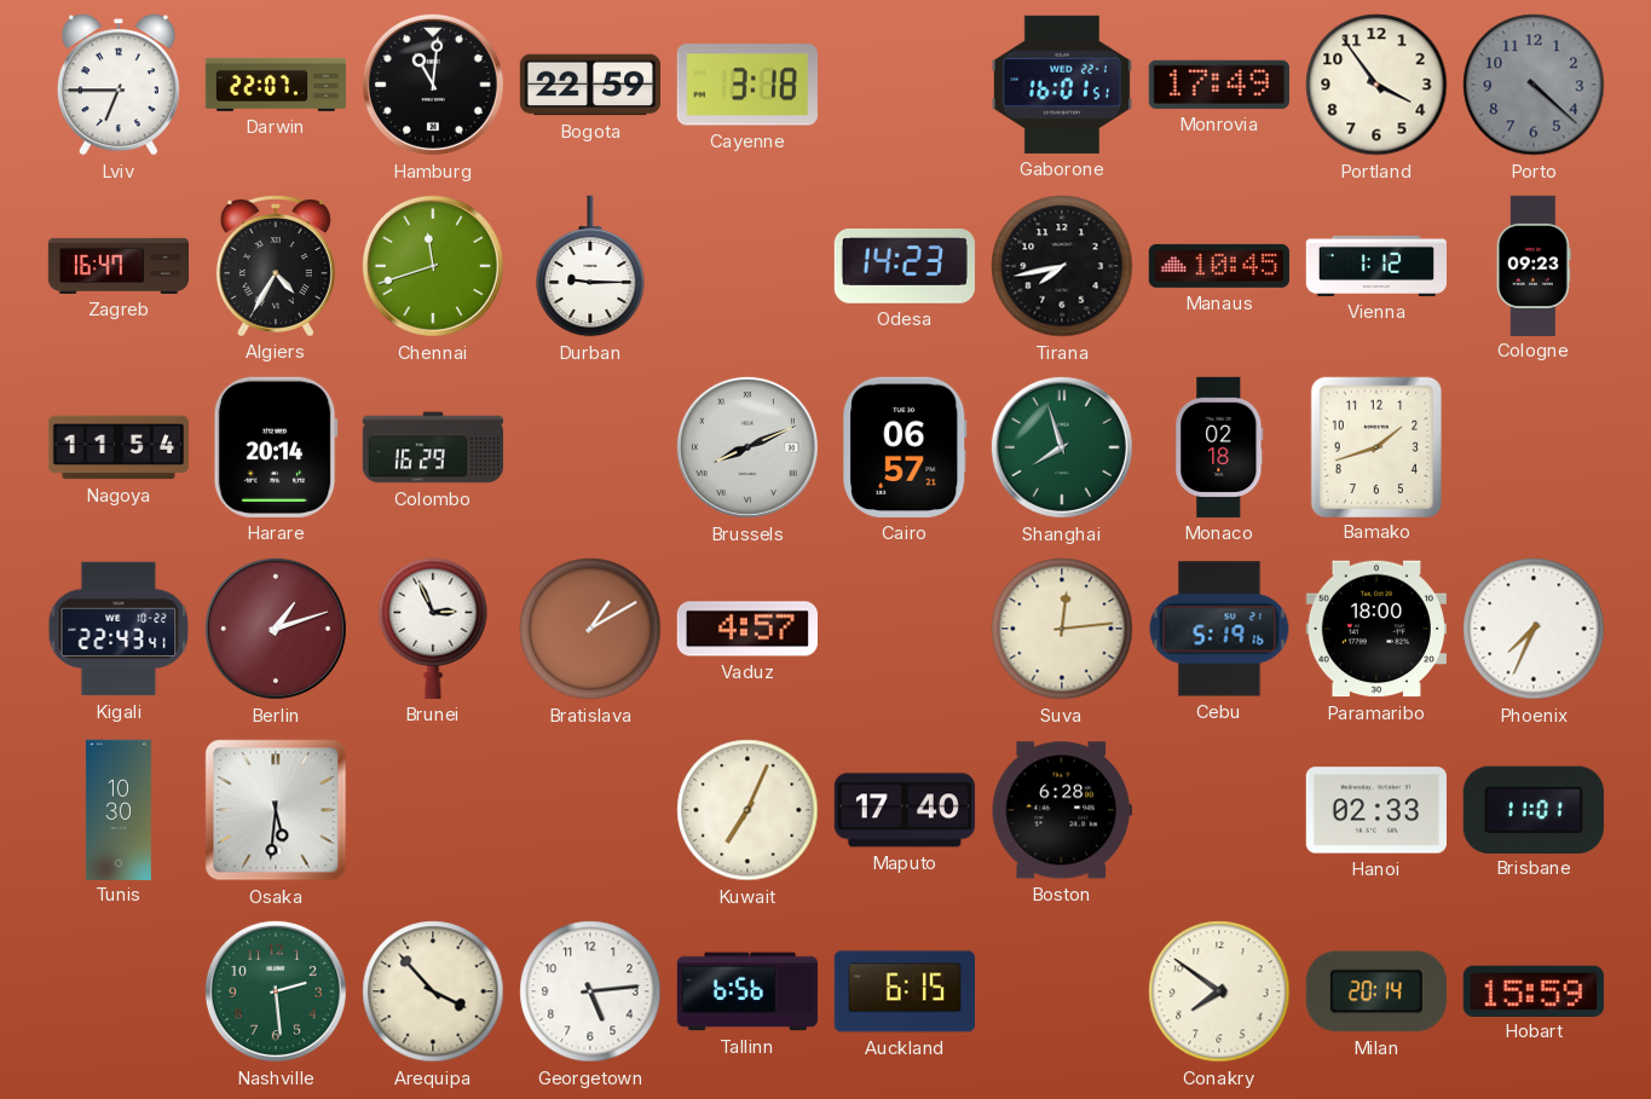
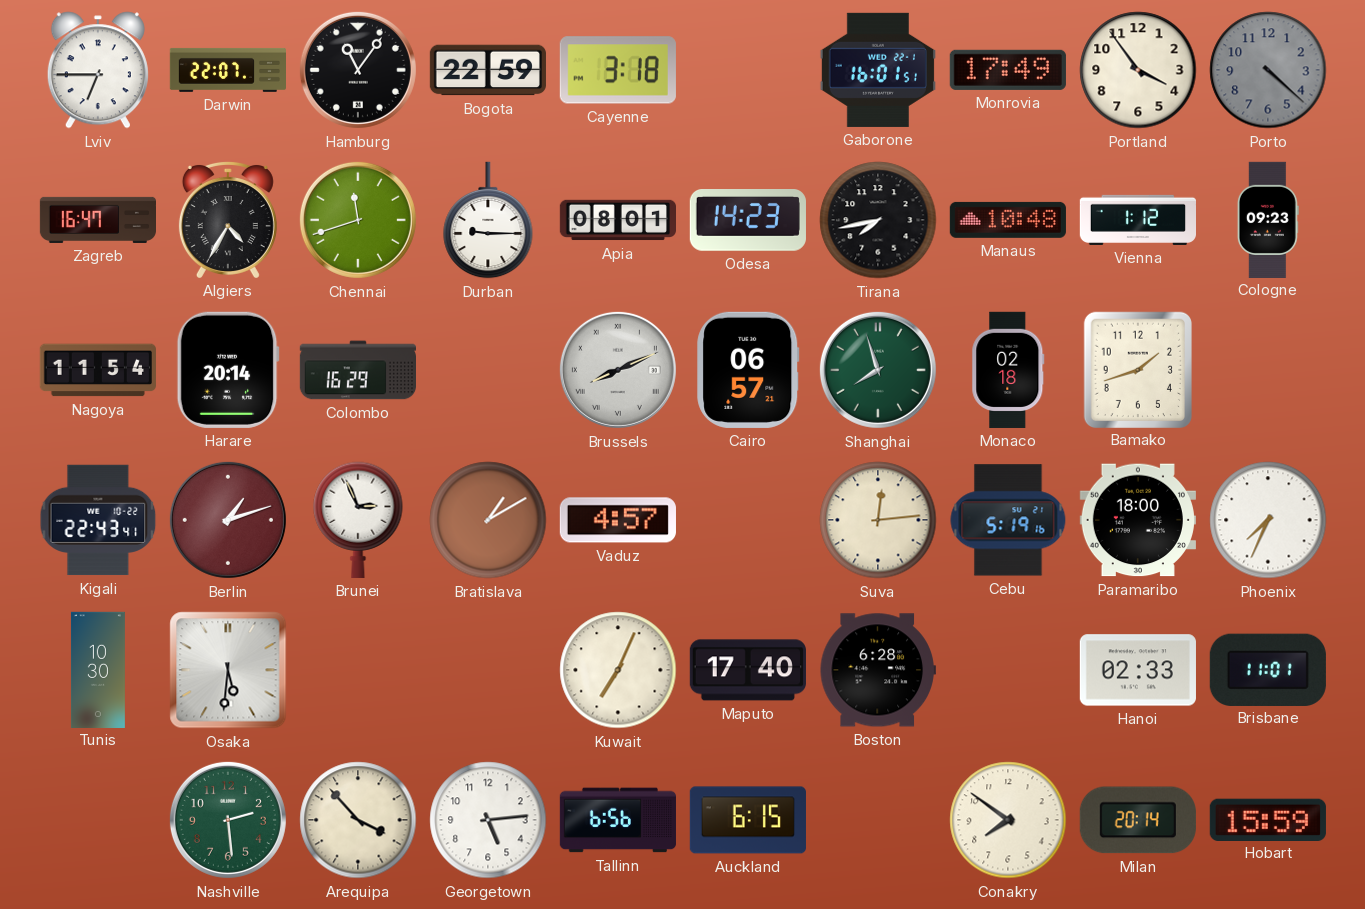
Hamburg: 11:01 -> 11:06
Apia: none -> 08:01
Manaus: 10:45 -> 10:48
